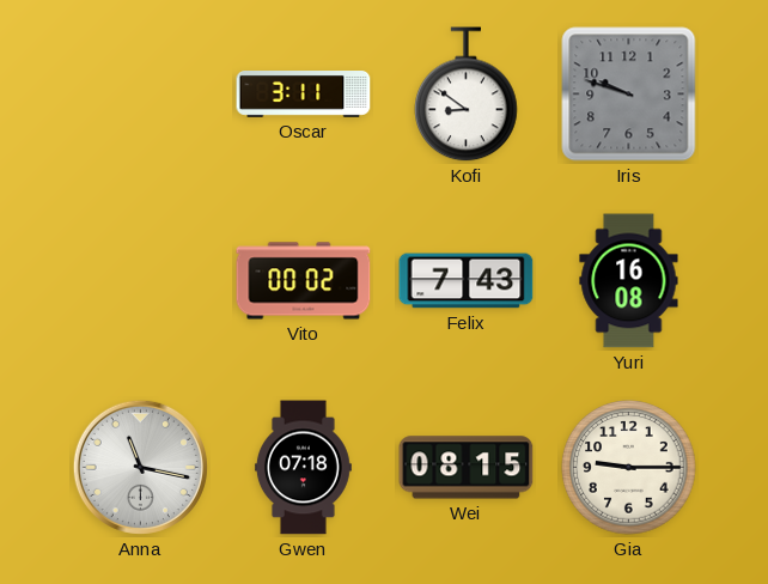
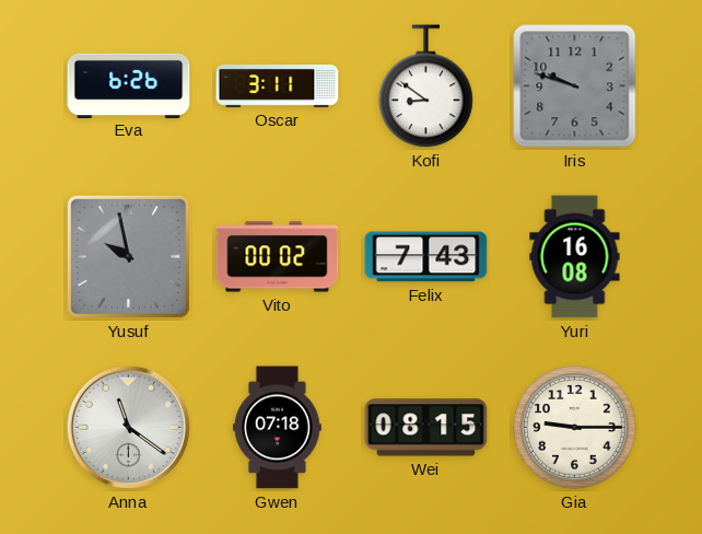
Eva: none -> 6:26
Yusuf: none -> 9:58
Anna: 11:17 -> 11:21
